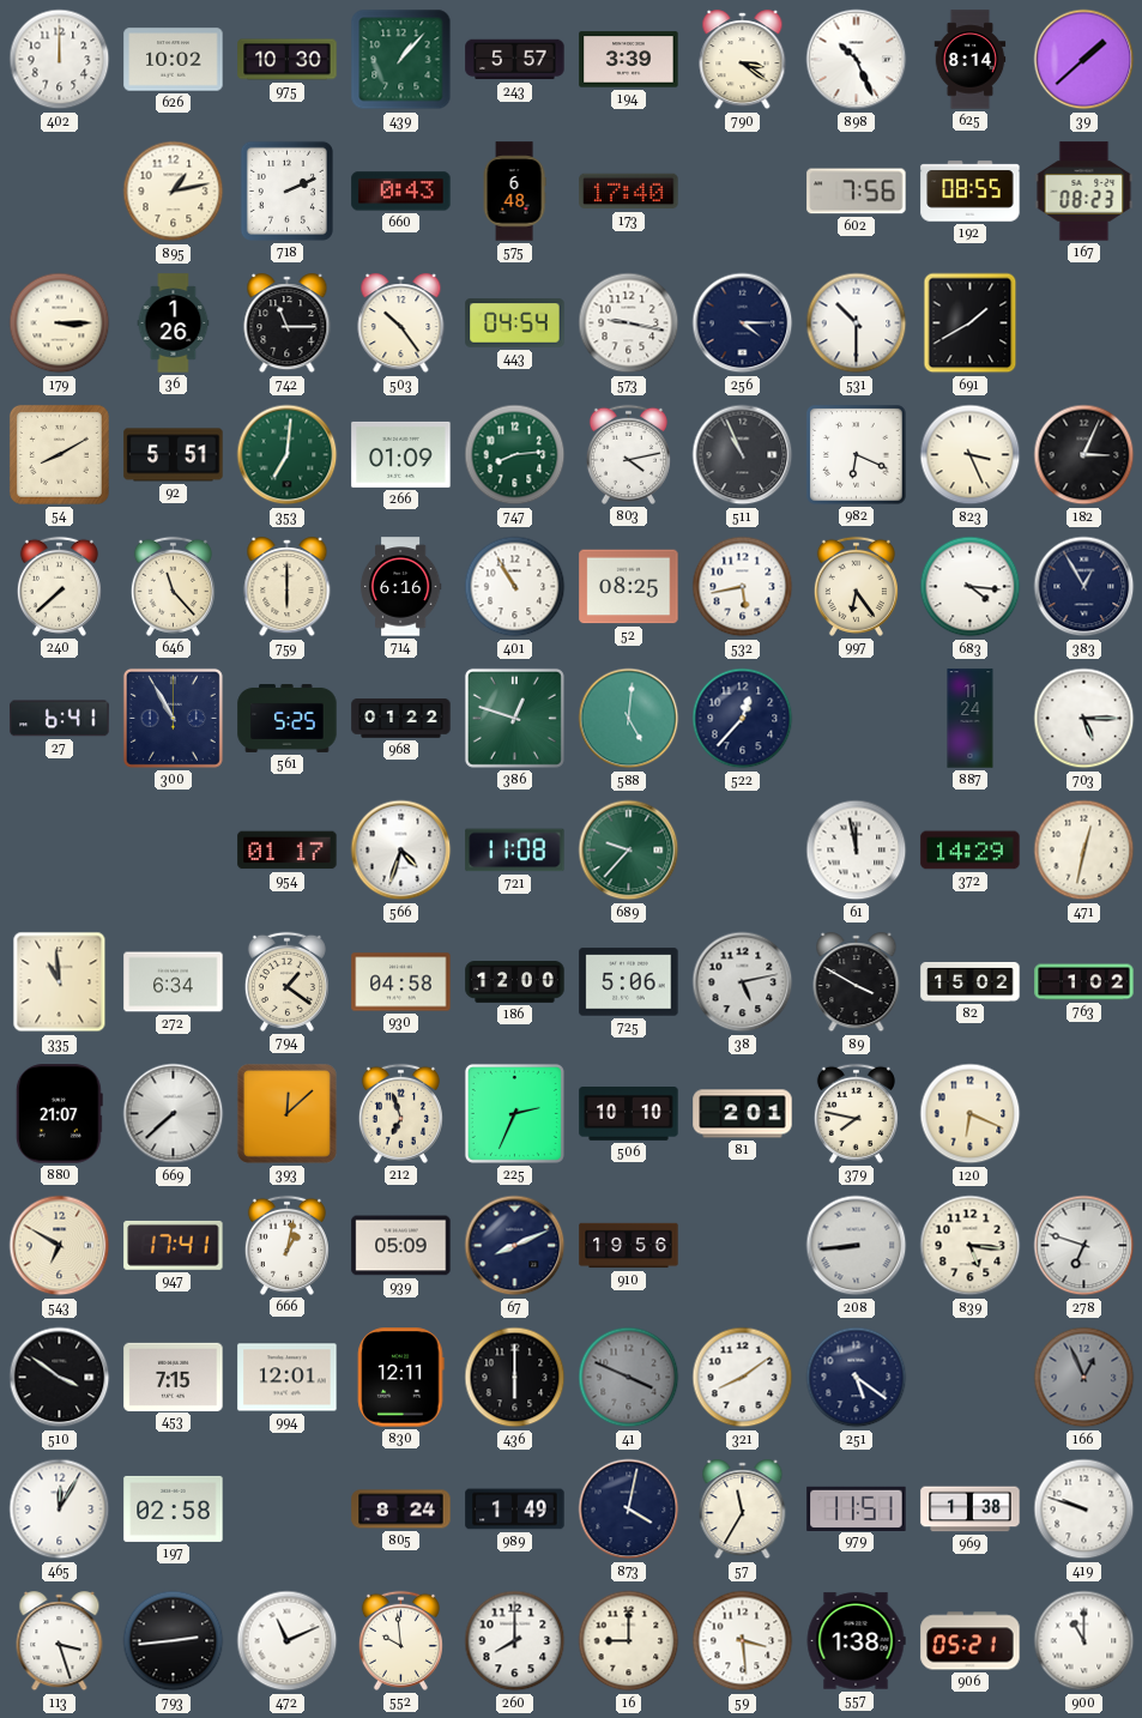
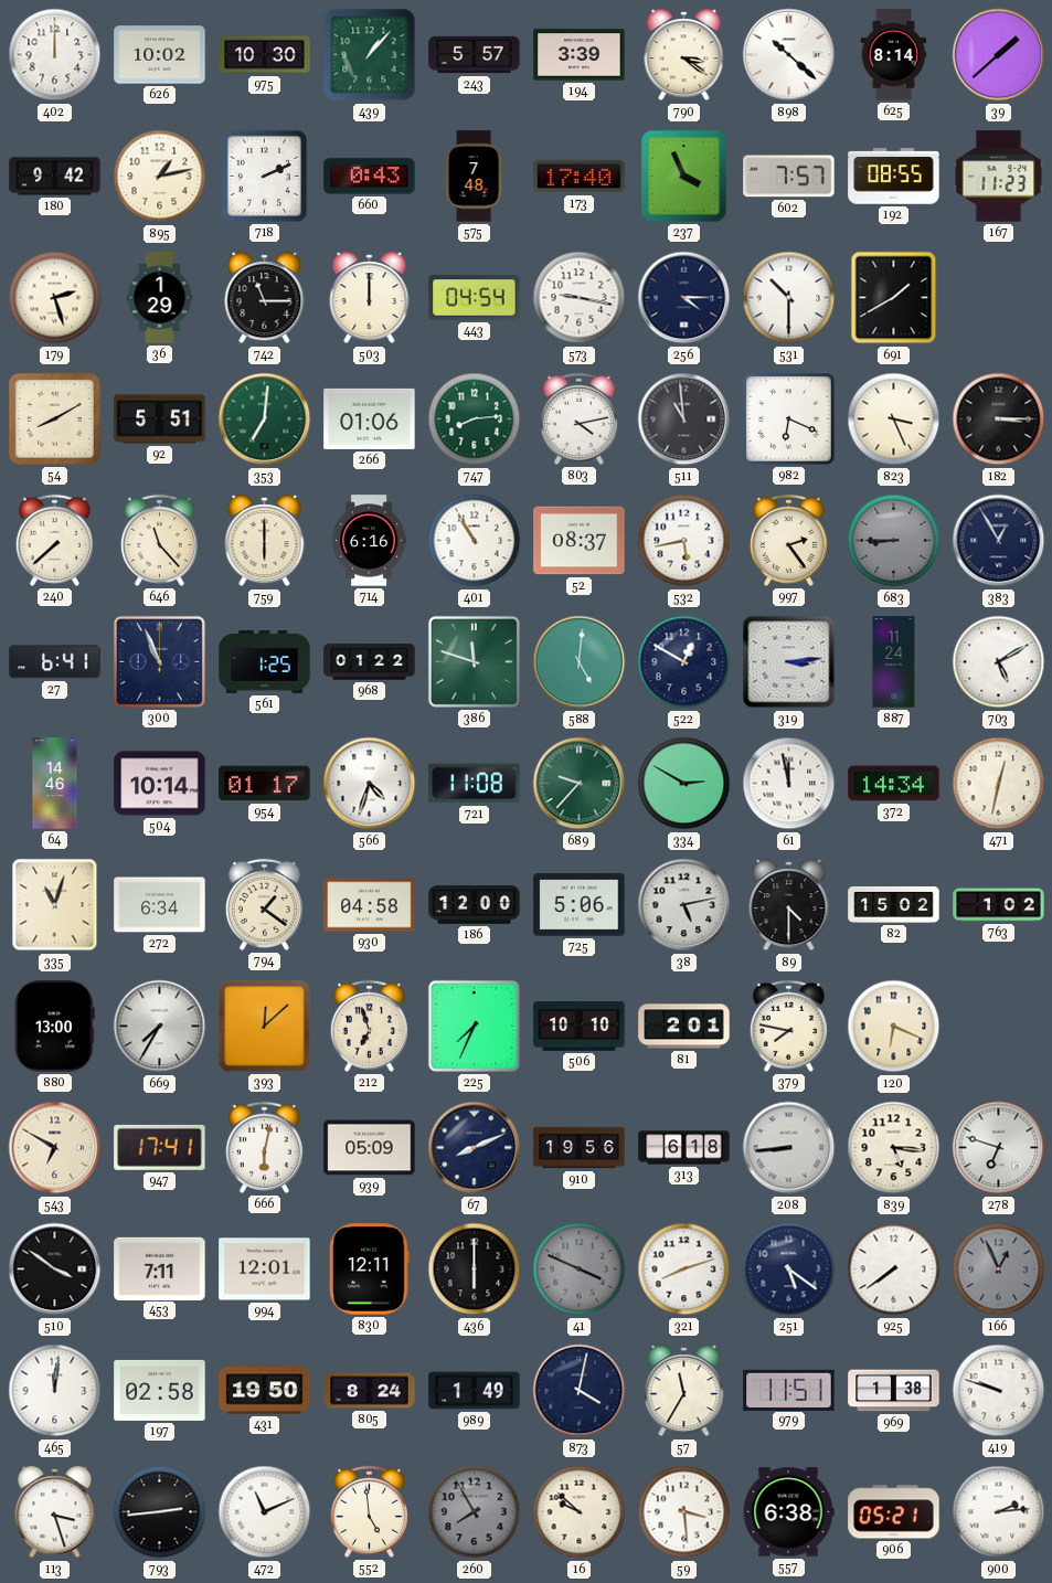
898: 10:26 -> 10:22
180: none -> 9:42
575: 6:48 -> 7:48
237: none -> 3:56
602: 7:56 -> 7:57
167: 08:23 -> 11:23
179: 3:15 -> 2:27
36: 1:26 -> 1:29
503: 10:24 -> 12:00
266: 01:09 -> 01:06
511: 10:56 -> 10:59
182: 3:04 -> 3:15
52: 08:25 -> 08:37
997: 6:24 -> 2:24
683: 4:16 -> 8:45
683 dial: white -> grey
300: 10:55 -> 10:56
561: 5:25 -> 1:25
386: 12:48 -> 11:48
522: 12:37 -> 12:50
319: none -> 3:14
703: 5:15 -> 5:10
64: none -> 14:46
504: none -> 10:14
334: none -> 2:50
372: 14:29 -> 14:34
335: 10:59 -> 11:03
89: 3:50 -> 4:30
880: 21:07 -> 13:00
669: 7:38 -> 7:35
225: 2:34 -> 7:34
666: 1:02 -> 6:02
313: none -> 6:18
453: 7:15 -> 7:11
321: 8:09 -> 8:12
925: none -> 7:39
465: 12:05 -> 12:01
431: none -> 19:50
552: 9:59 -> 4:59
260: 8:00 -> 7:55
260 dial: white -> grey
16: 9:00 -> 9:52
557: 1:38 -> 6:38
900: 11:00 -> 2:14
